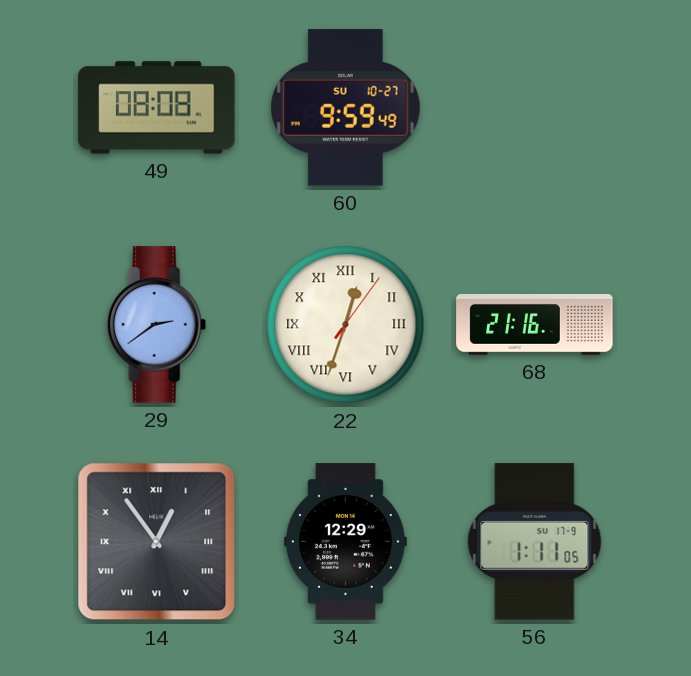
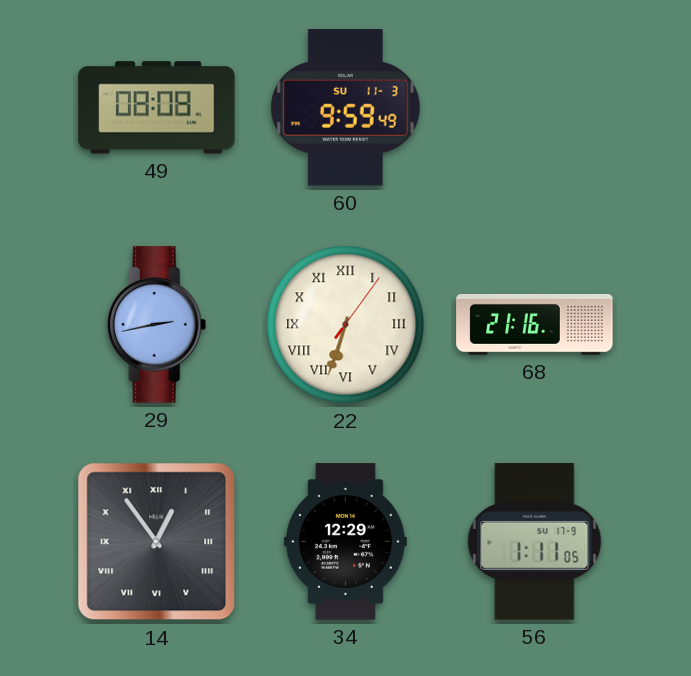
60 date: SU 10-27 -> SU 11-3
29: 2:39 -> 2:43
22: 12:33 -> 6:33
